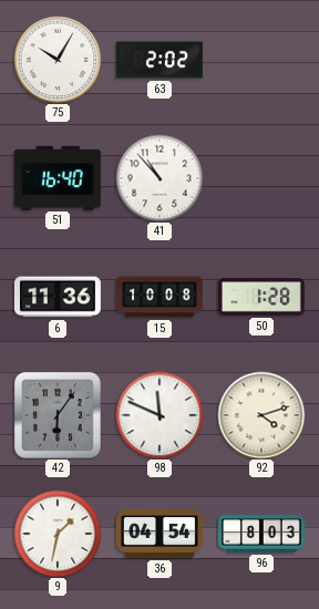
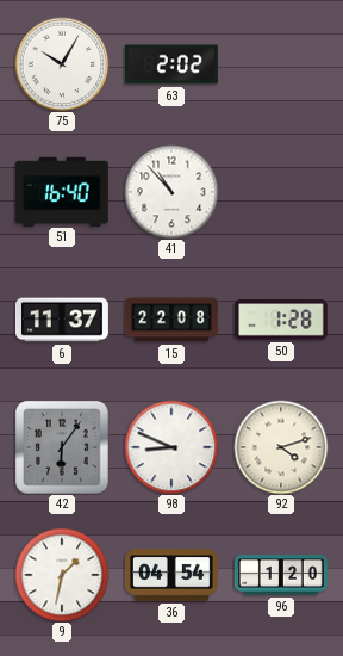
6: 11:36 -> 11:37
15: 10:08 -> 22:08
98: 11:49 -> 8:49
96: 8:03 -> 1:20
